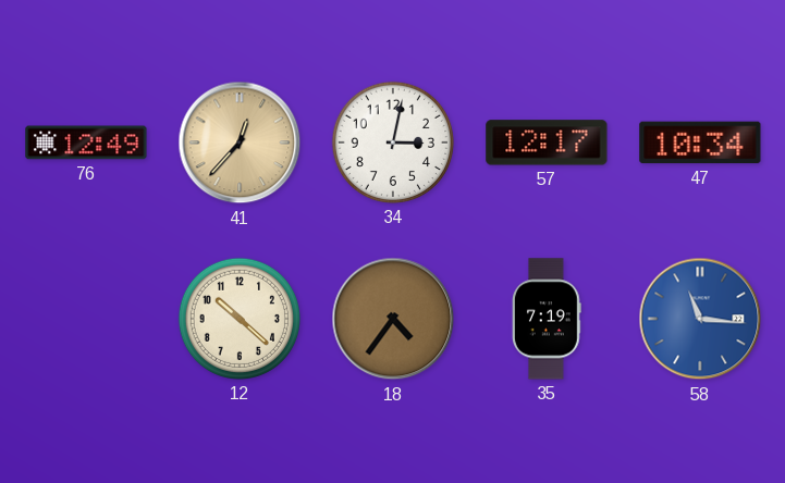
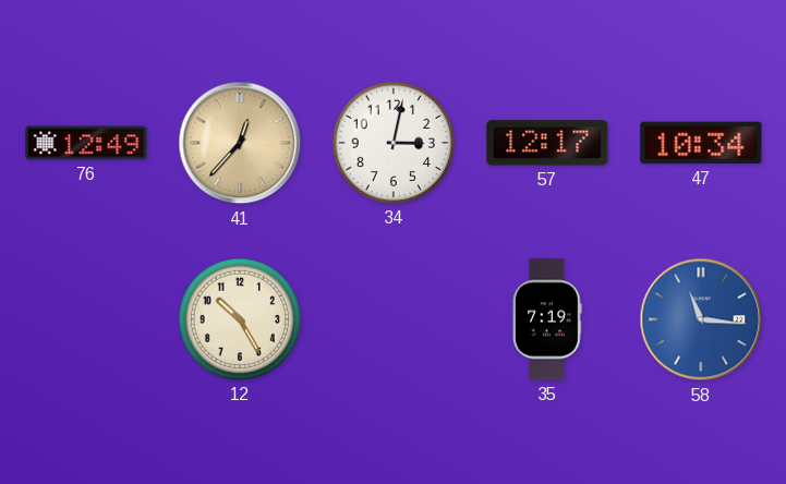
12: 10:22 -> 10:25
18: 4:36 -> none
